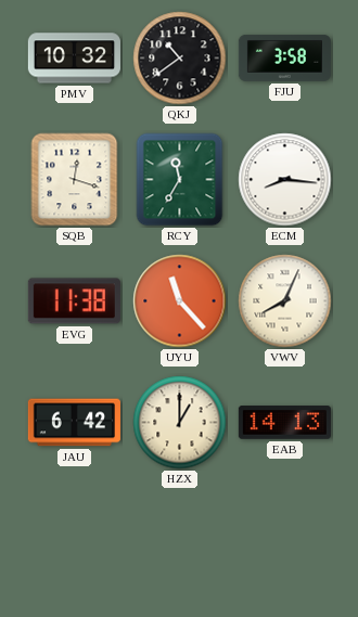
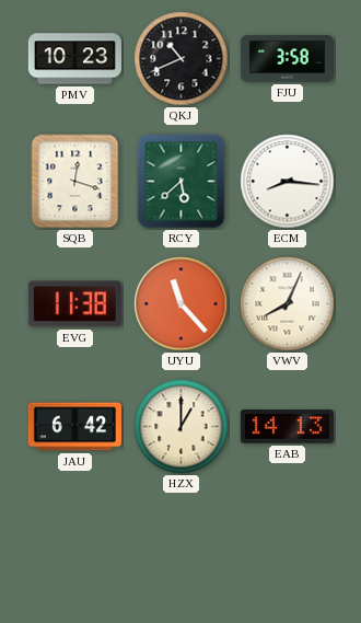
PMV: 10:32 -> 10:23
QKJ: 10:39 -> 10:41
RCY: 11:35 -> 5:38
